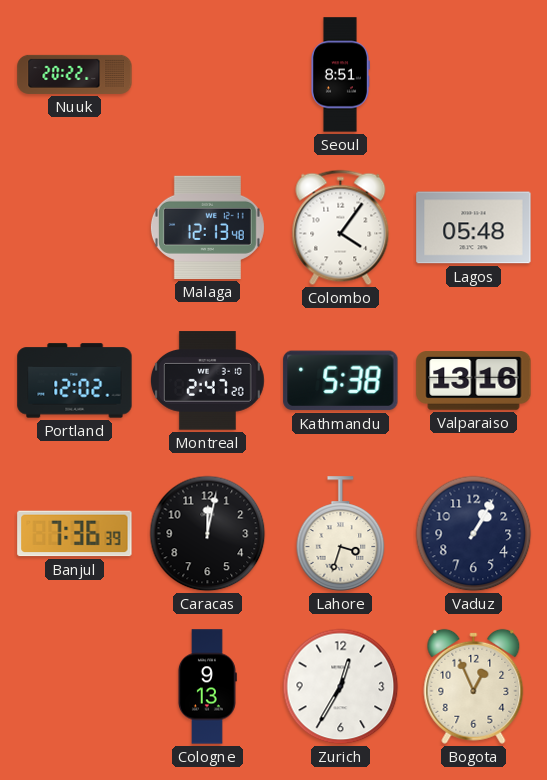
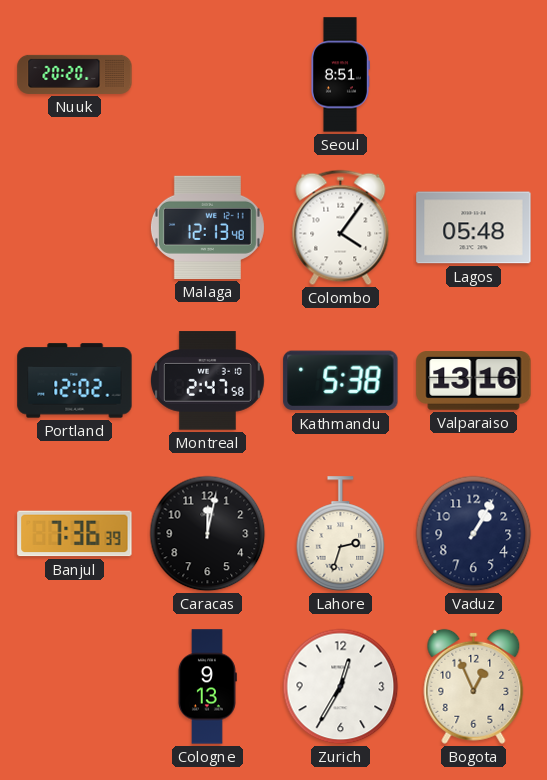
Nuuk: 20:22 -> 20:20
Montreal: 2:47:20 -> 2:47:58
Lahore: 3:33 -> 2:33
